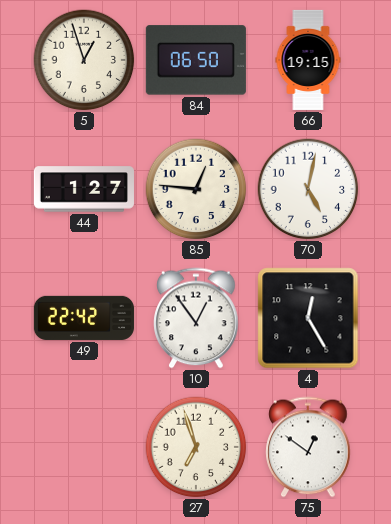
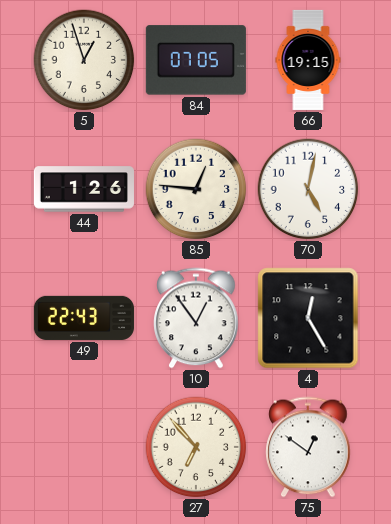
84: 06:50 -> 07:05
44: 1:27 -> 1:26
49: 22:42 -> 22:43
27: 6:57 -> 6:53
